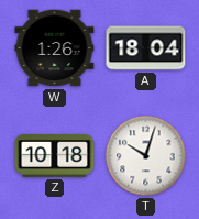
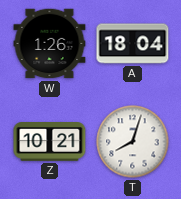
Z: 10:18 -> 10:21
T: 10:03 -> 8:03
